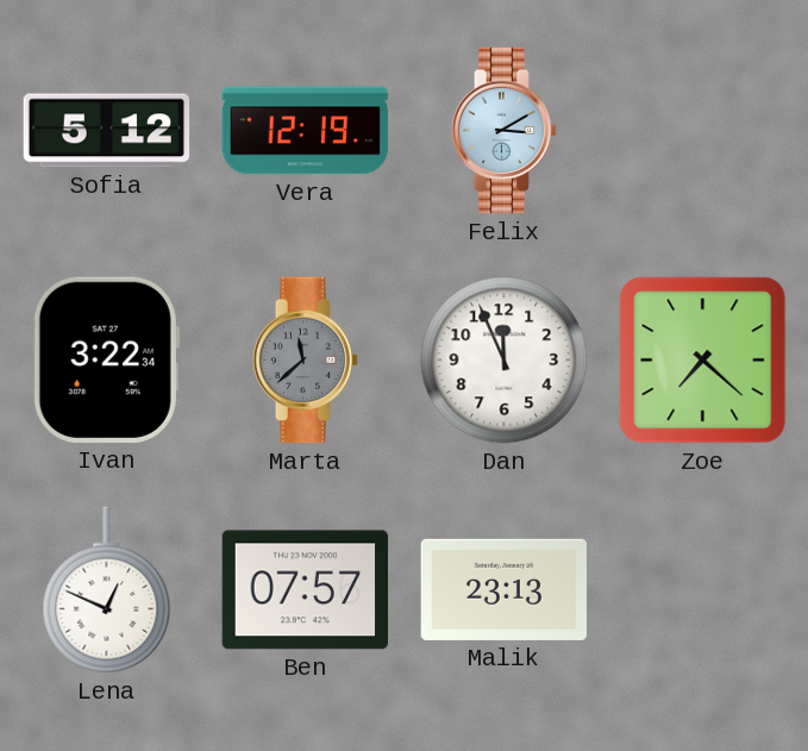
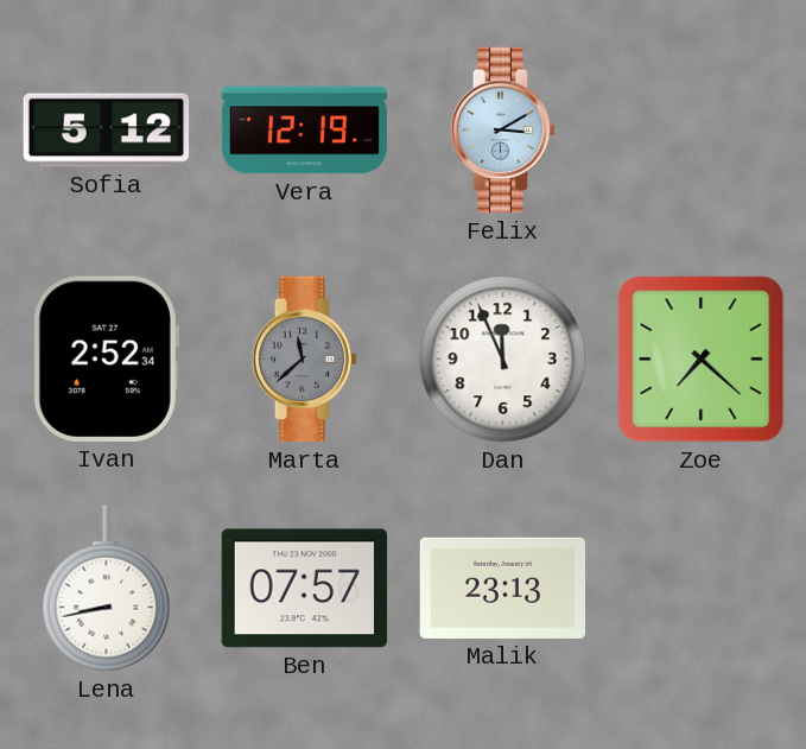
Ivan: 3:22 -> 2:52
Lena: 12:49 -> 8:43
